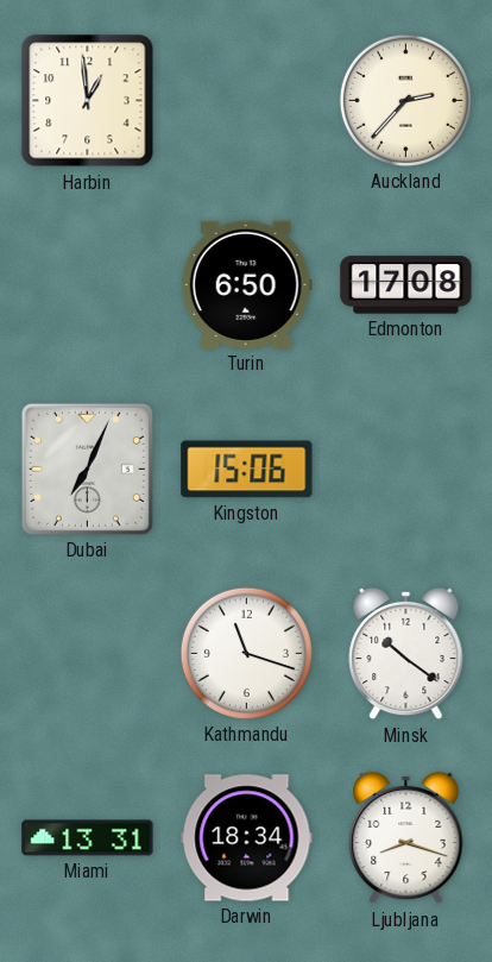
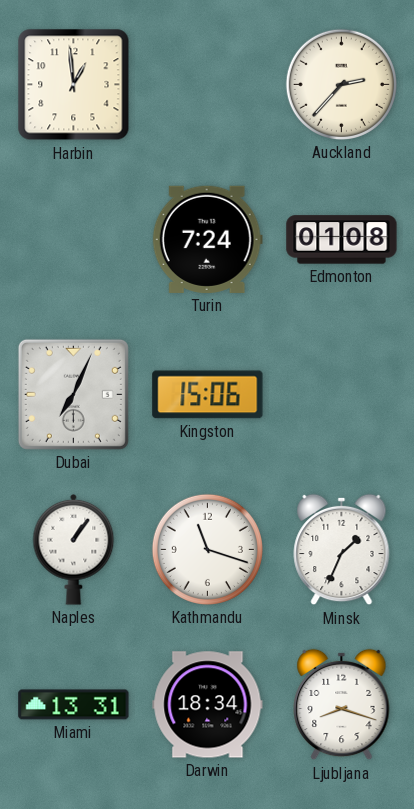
Turin: 6:50 -> 7:24
Edmonton: 17:08 -> 01:08
Naples: none -> 1:06
Minsk: 10:21 -> 1:34
